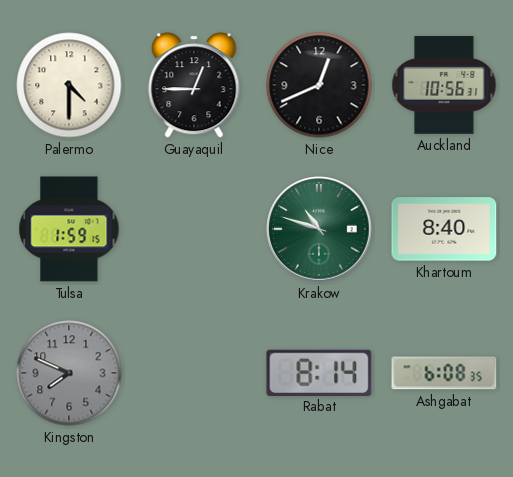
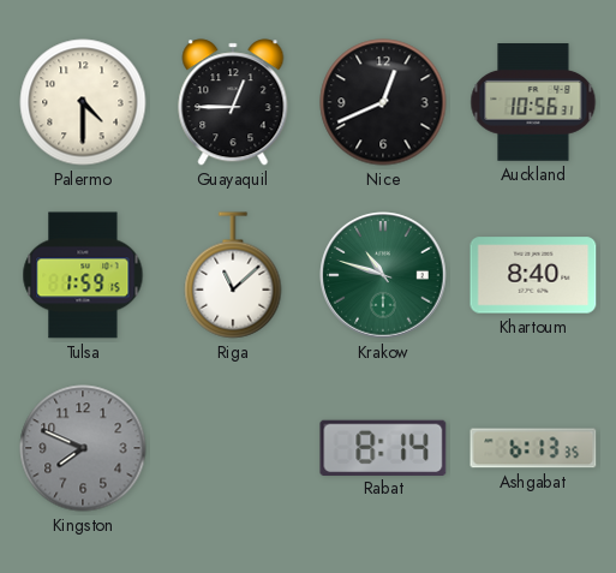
Riga: none -> 11:08
Ashgabat: 6:08 -> 6:13
